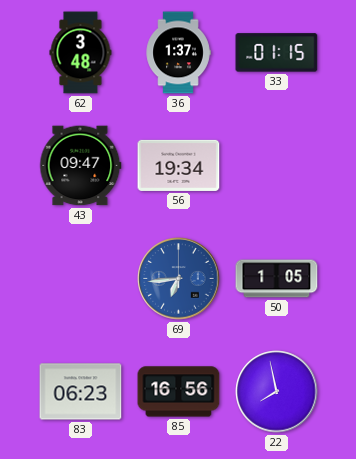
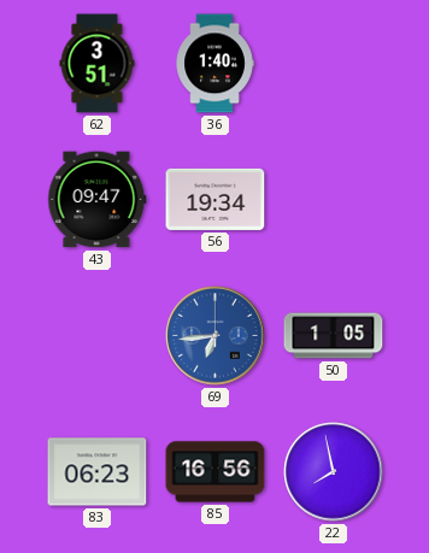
62: 3:48 -> 3:51
36: 1:37 -> 1:40
33: 01:15 -> none
